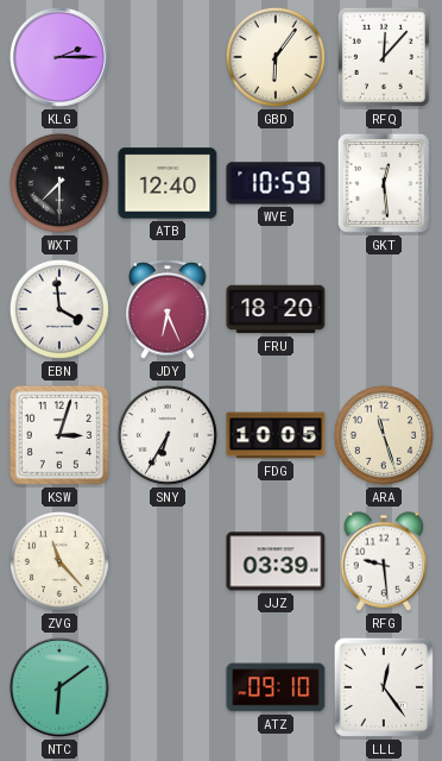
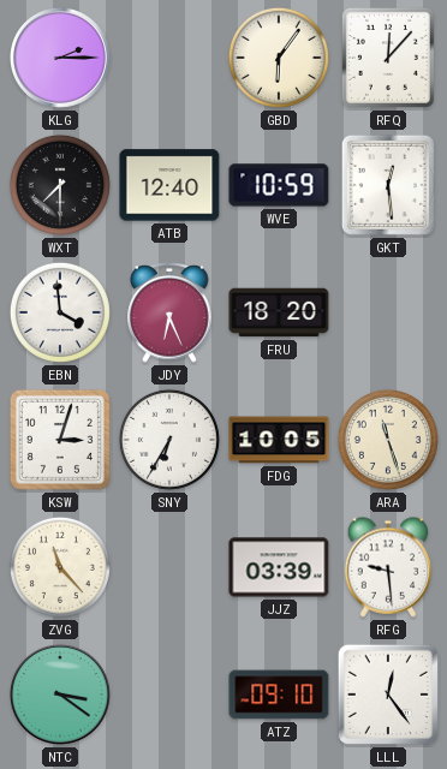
NTC: 6:09 -> 3:21
